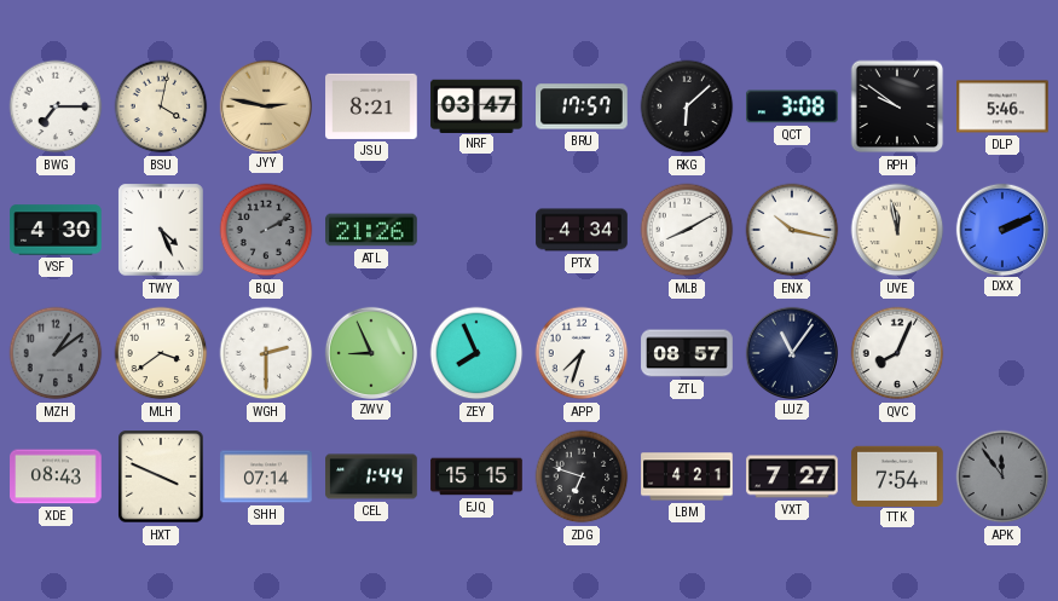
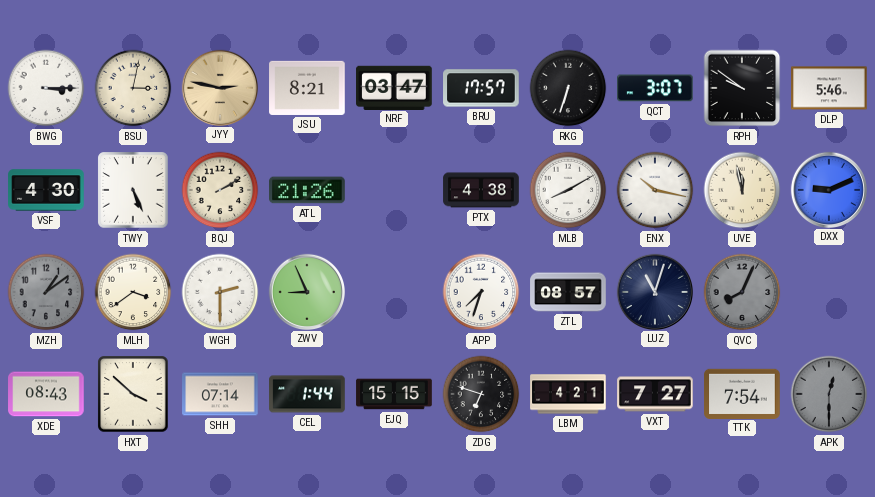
BWG: 7:15 -> 3:15
BSU: 4:02 -> 3:02
RKG: 6:08 -> 6:33
QCT: 3:08 -> 3:07
TWY: 4:26 -> 5:26
BQJ dial: grey -> cream
PTX: 4:34 -> 4:38
DXX: 2:11 -> 9:11
ZEY: 7:56 -> none
LUZ: 11:06 -> 11:03
QVC dial: white -> grey
HXT: 3:49 -> 3:52
APK: 11:54 -> 12:30
